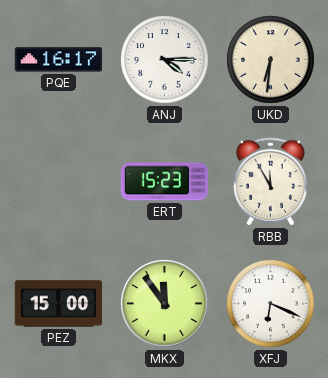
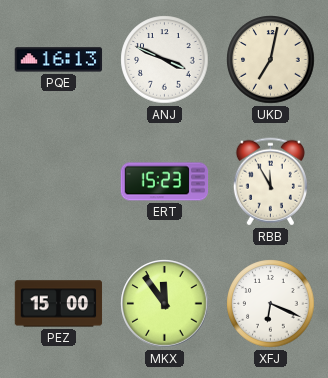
PQE: 16:17 -> 16:13
ANJ: 4:15 -> 3:49
UKD: 6:31 -> 7:02
